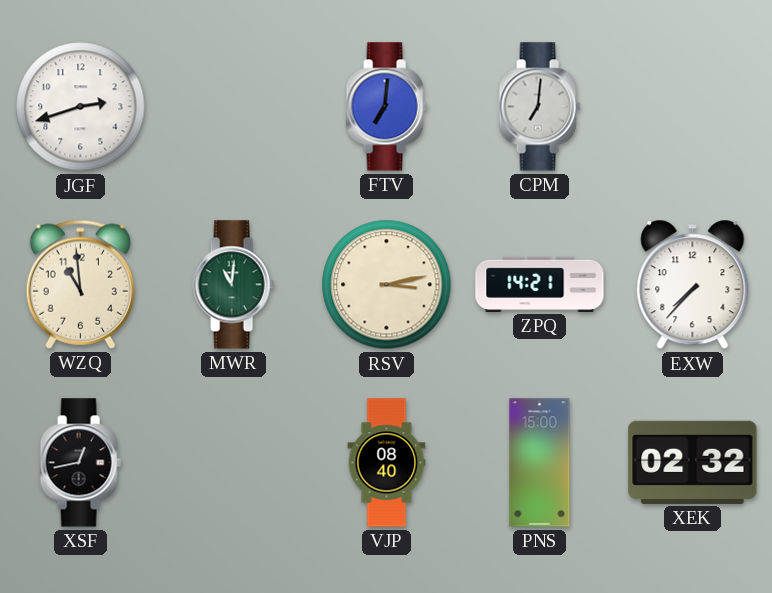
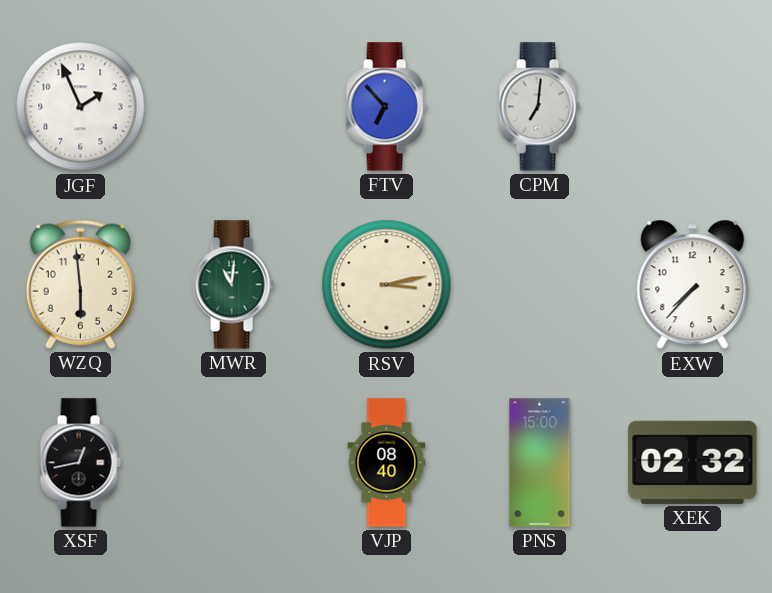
JGF: 2:42 -> 1:56
FTV: 7:01 -> 6:53
WZQ: 10:59 -> 5:59
ZPQ: 14:21 -> none
